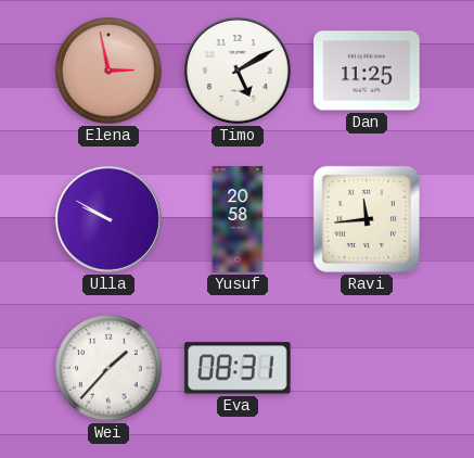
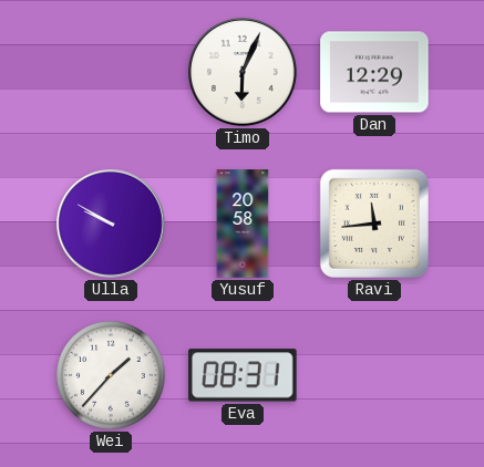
Elena: 2:58 -> none
Timo: 5:10 -> 6:04
Dan: 11:25 -> 12:29
